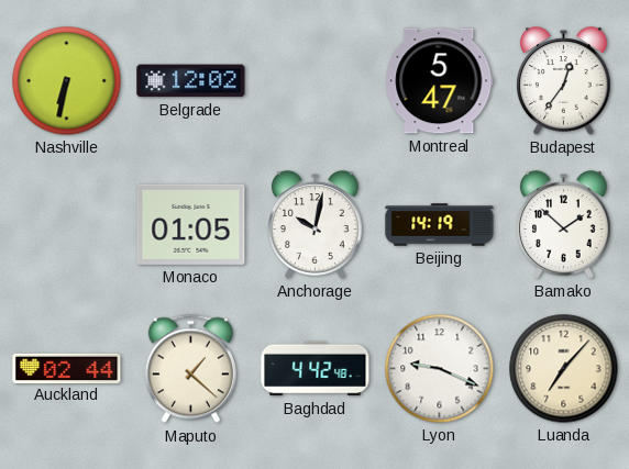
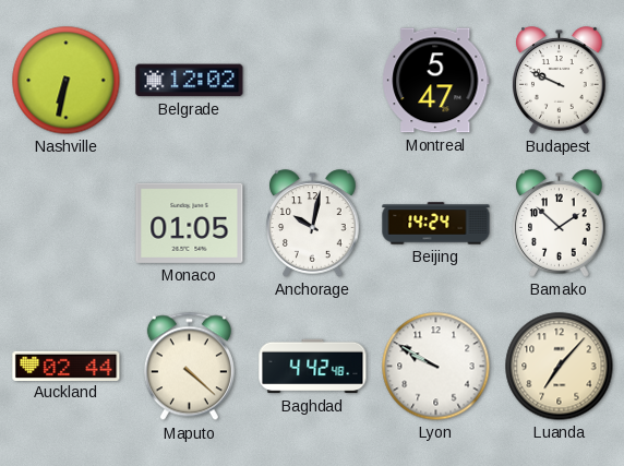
Budapest: 12:36 -> 9:49
Beijing: 14:19 -> 14:24
Maputo: 1:22 -> 4:22
Lyon: 9:19 -> 9:50
